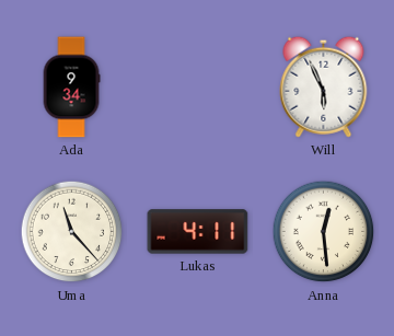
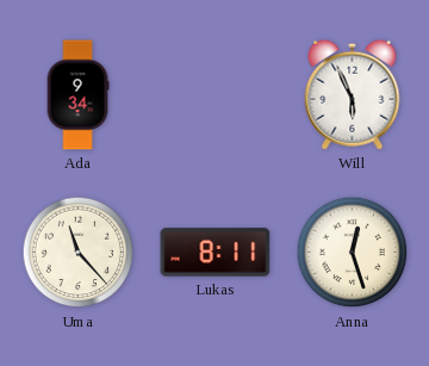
Lukas: 4:11 -> 8:11
Anna: 12:29 -> 12:27
